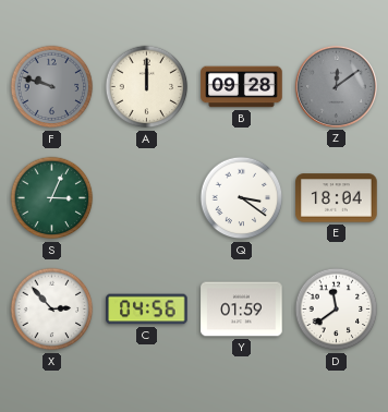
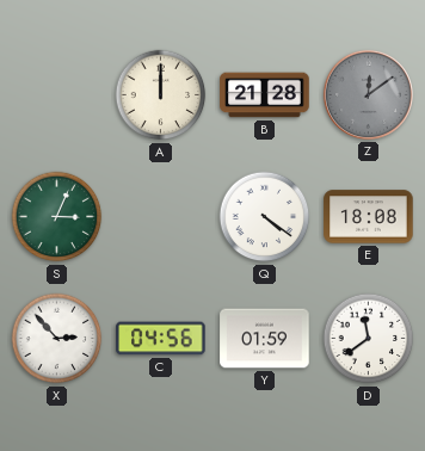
F: 9:48 -> none
B: 09:28 -> 21:28
Q: 3:21 -> 4:21
E: 18:04 -> 18:08
